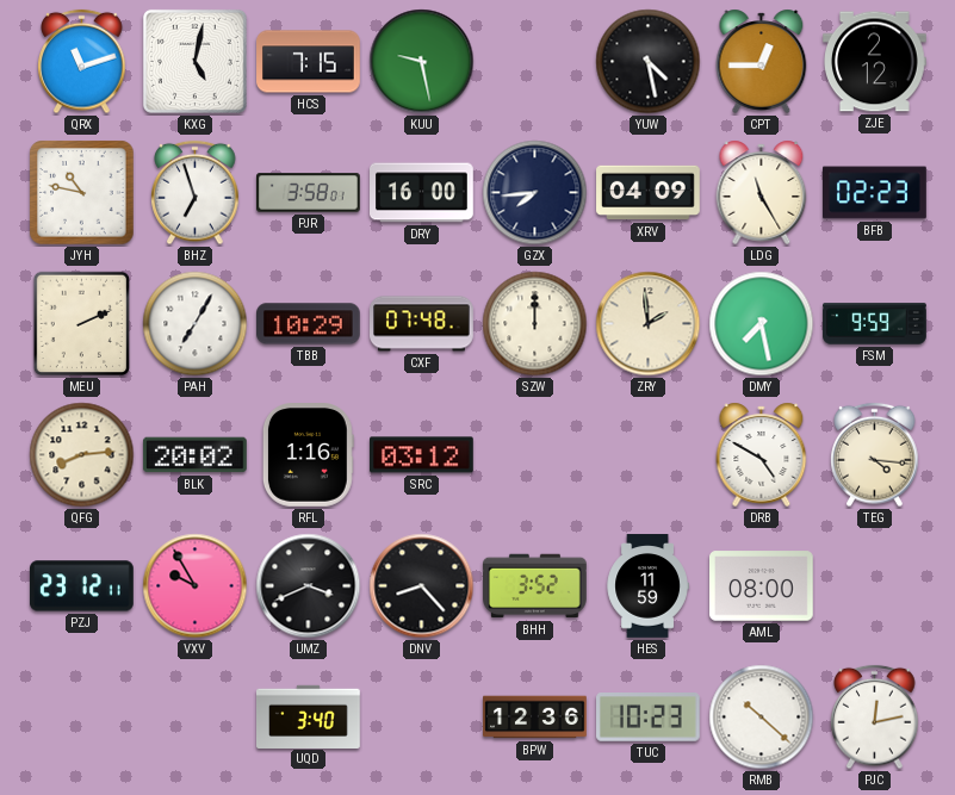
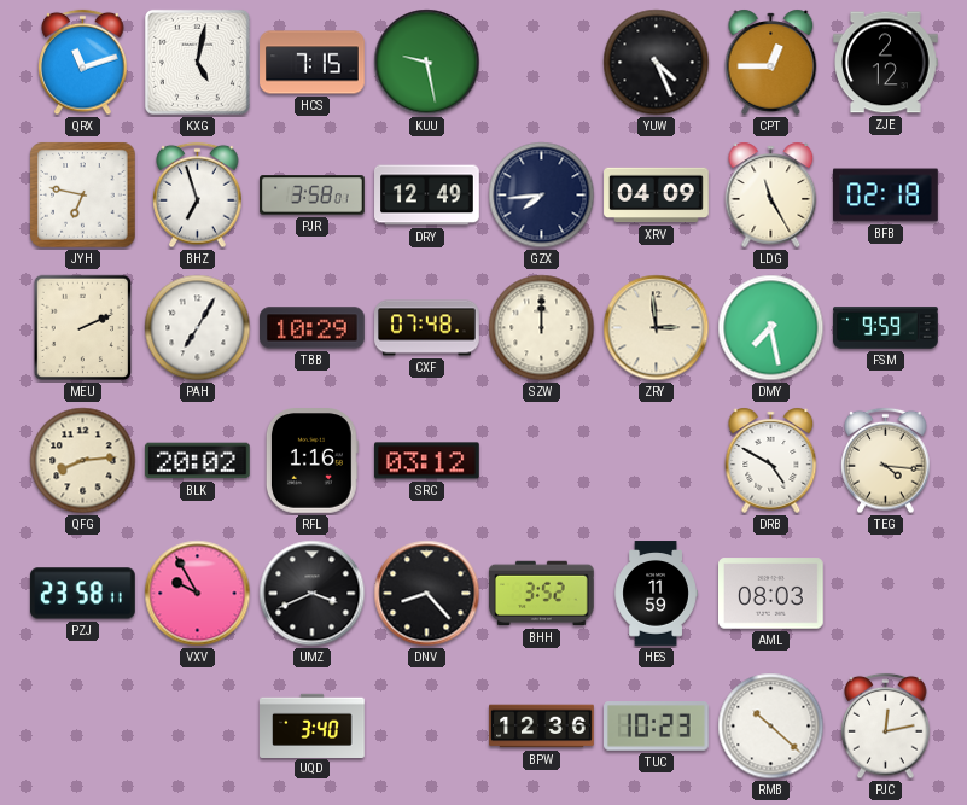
YUW: 4:28 -> 4:26
JYH: 10:47 -> 6:47
DRY: 16:00 -> 12:49
BFB: 02:23 -> 02:18
ZRY: 1:59 -> 2:59
PZJ: 23:12 -> 23:58
AML: 08:00 -> 08:03
